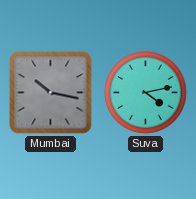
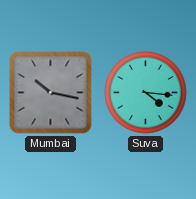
Suva: 4:13 -> 4:16
